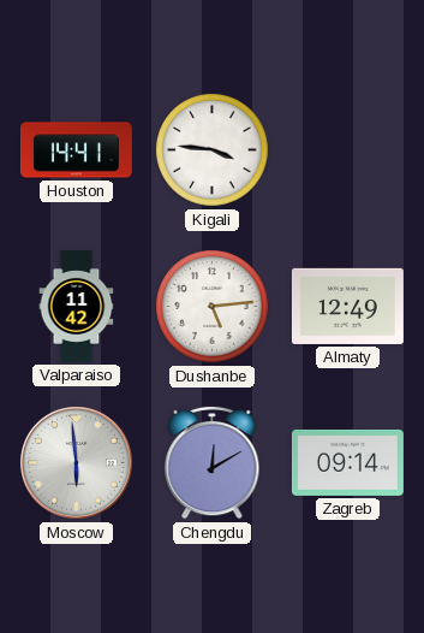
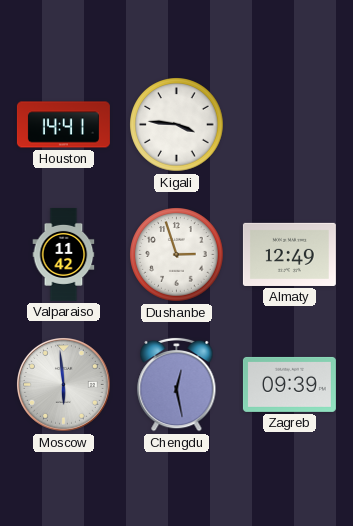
Dushanbe: 5:14 -> 2:57
Chengdu: 12:10 -> 12:28
Zagreb: 09:14 -> 09:39
